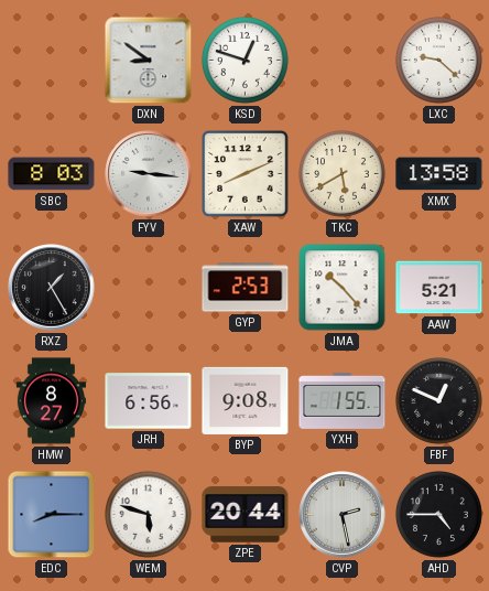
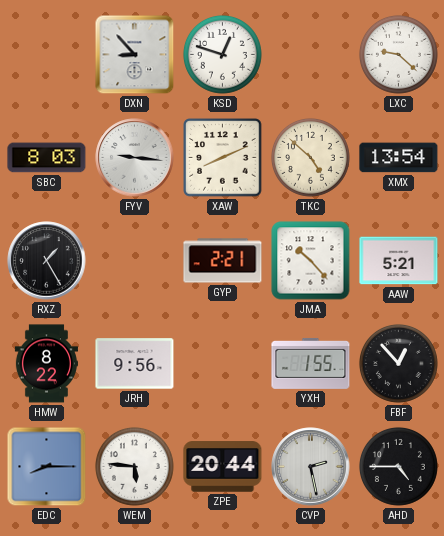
DXN: 8:51 -> 8:53
TKC: 5:40 -> 4:52
XMX: 13:58 -> 13:54
GYP: 2:53 -> 2:21
HMW: 8:27 -> 8:22
JRH: 6:56 -> 9:56
BYP: 9:08 -> none
FBF: 12:49 -> 12:53
WEM: 5:48 -> 5:46
